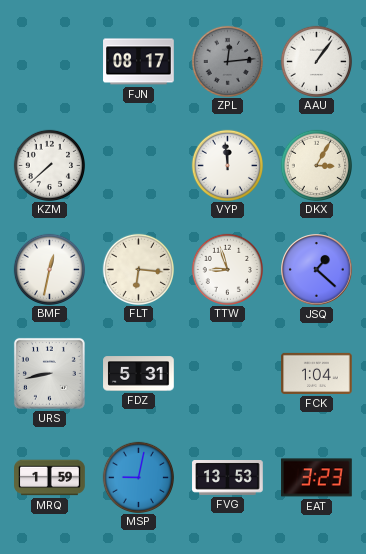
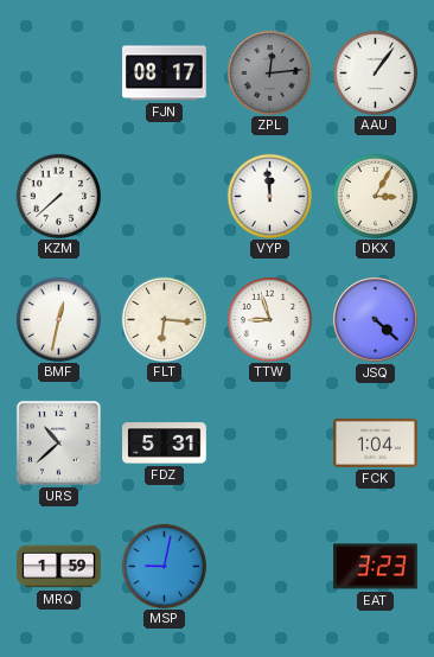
JSQ: 1:22 -> 4:22
URS: 8:43 -> 10:38
FVG: 13:53 -> none
